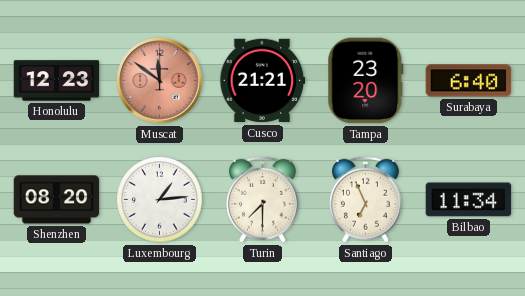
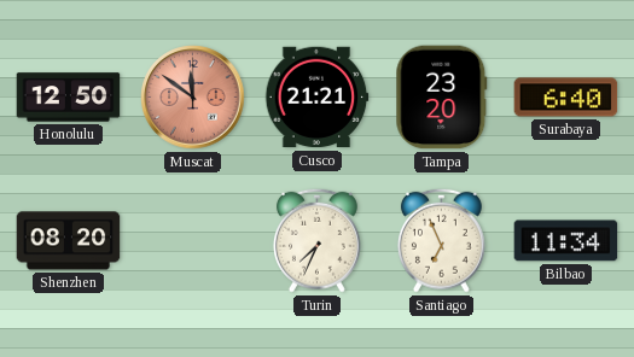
Honolulu: 12:23 -> 12:50
Luxembourg: 1:14 -> none
Turin: 7:30 -> 7:34
